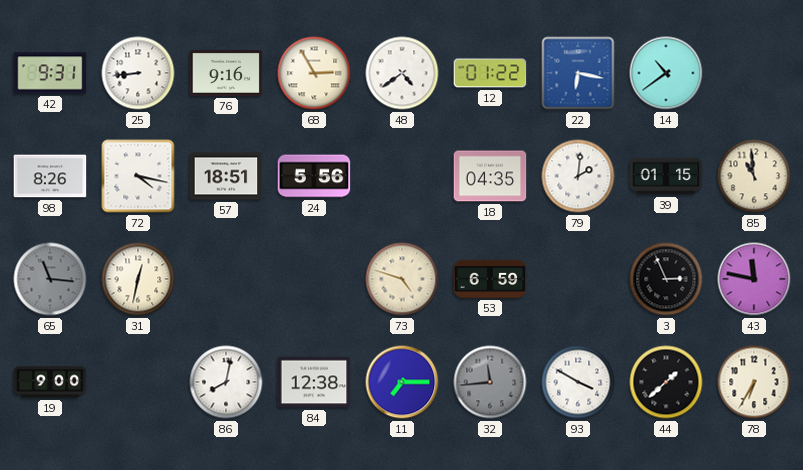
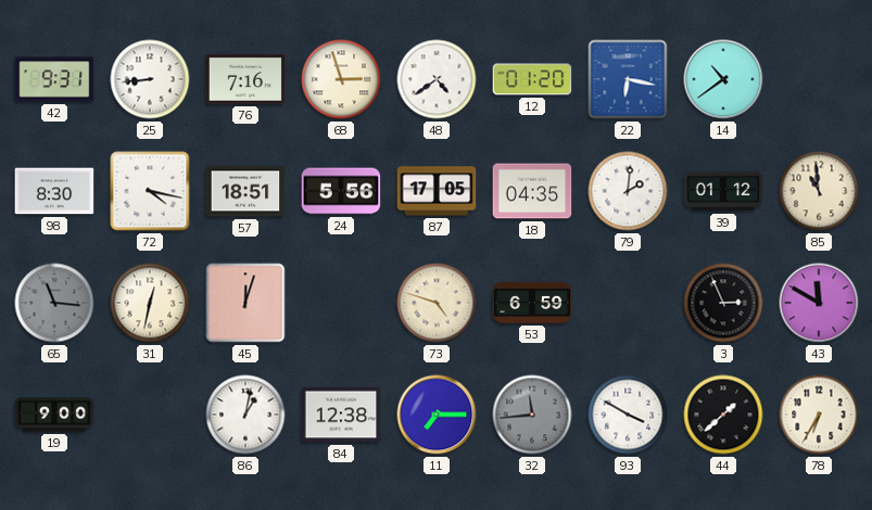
76: 9:16 -> 7:16
68: 2:55 -> 2:57
12: 01:22 -> 01:20
98: 8:26 -> 8:30
87: none -> 17:05
39: 01:15 -> 01:12
45: none -> 12:03
43: 11:47 -> 11:50
86: 8:02 -> 1:02
